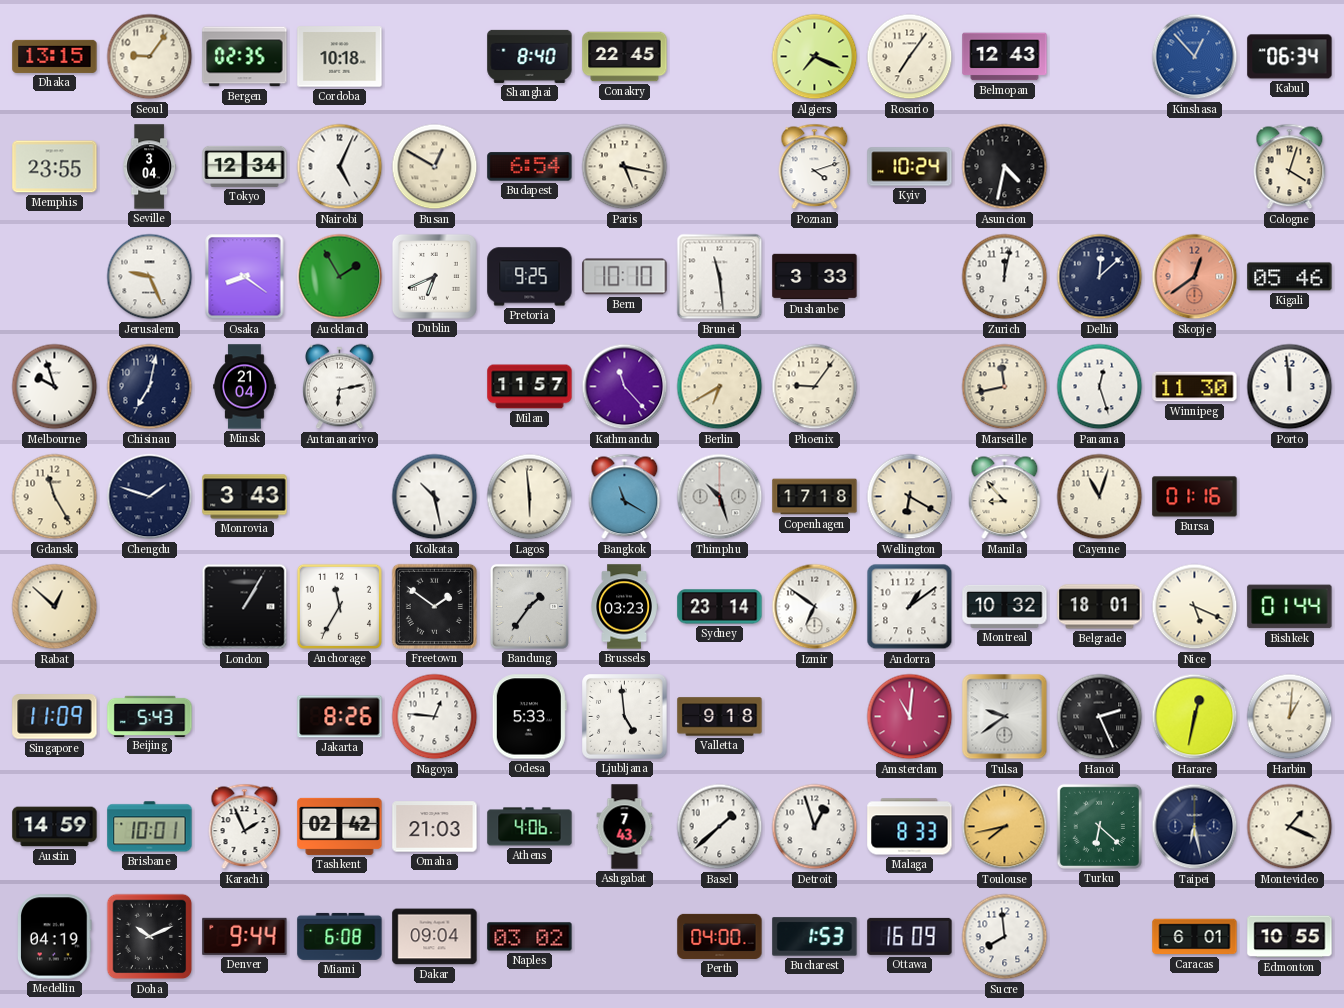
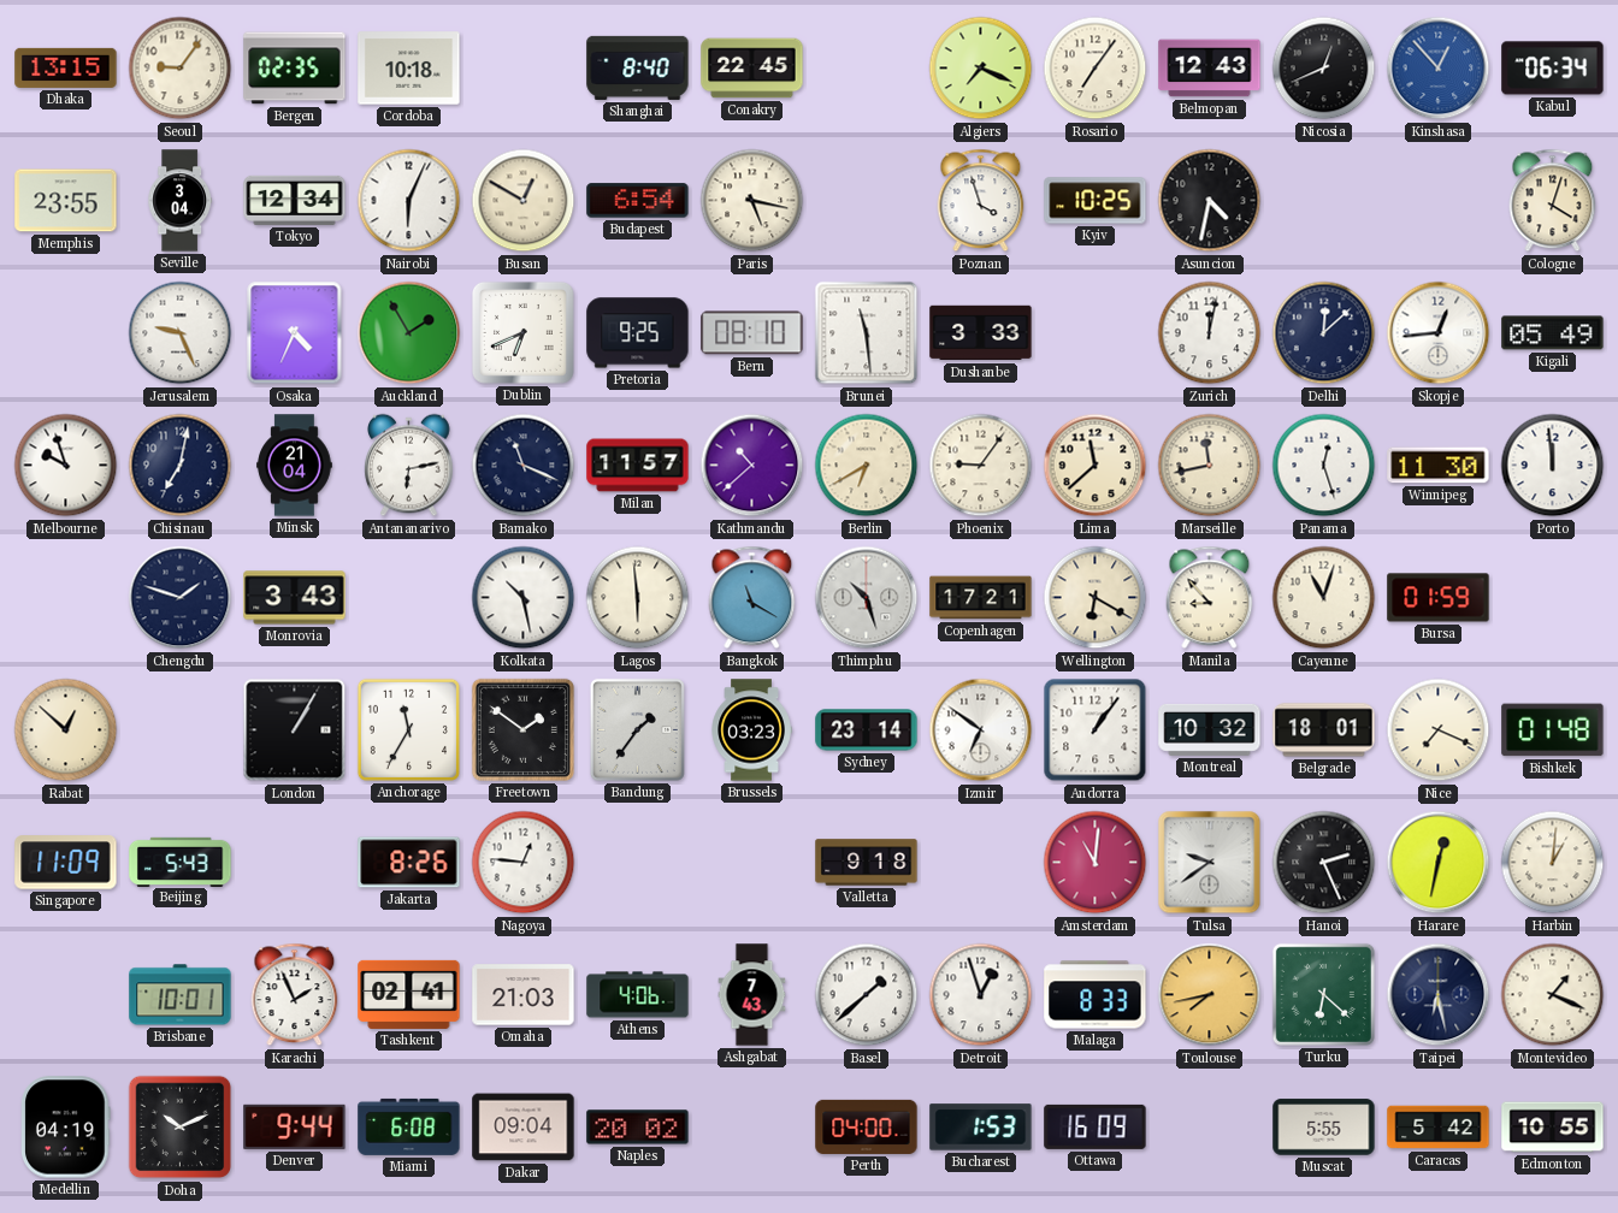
Nicosia: none -> 12:41
Nairobi: 5:04 -> 6:04
Poznan: 4:12 -> 3:57
Kyiv: 10:24 -> 10:25
Osaka: 8:21 -> 4:34
Bern: 10:10 -> 08:10
Skopje: 12:39 -> 12:44
Skopje dial: salmon -> white
Kigali: 05:46 -> 05:49
Bamako: none -> 11:19
Kathmandu: 11:23 -> 10:38
Lima: none -> 11:38
Gdansk: 11:25 -> none
Copenhagen: 17:18 -> 17:21
Bursa: 01:16 -> 01:59
Andorra: 1:09 -> 1:06
Nice: 5:19 -> 7:19
Bishkek: 01:44 -> 01:48
Odesa: 5:33 -> none
Ljubljana: 4:59 -> none
Austin: 14:59 -> none
Tashkent: 02:42 -> 02:41
Naples: 03:02 -> 20:02
Sucre: 7:59 -> none
Muscat: none -> 5:55
Caracas: 6:01 -> 5:42
